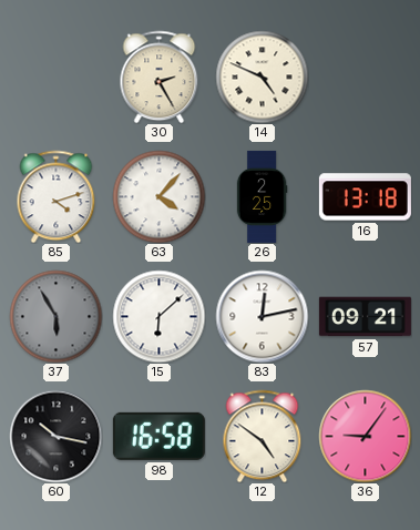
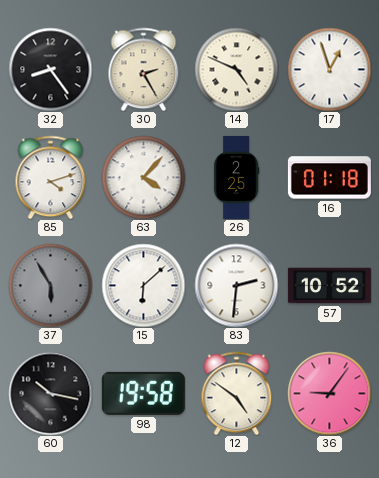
32: none -> 8:24
17: none -> 12:57
16: 13:18 -> 01:18
83: 12:13 -> 2:31
57: 09:21 -> 10:52
98: 16:58 -> 19:58
